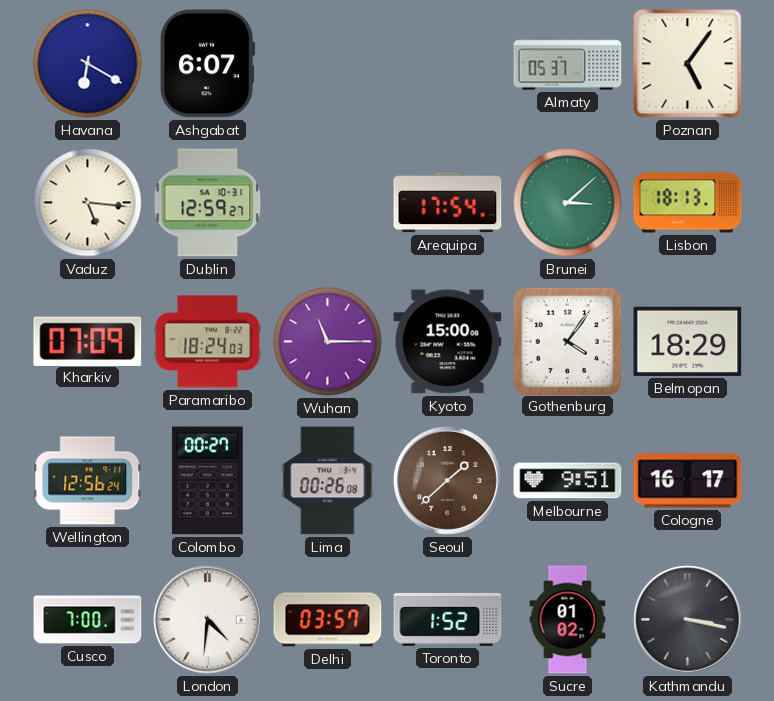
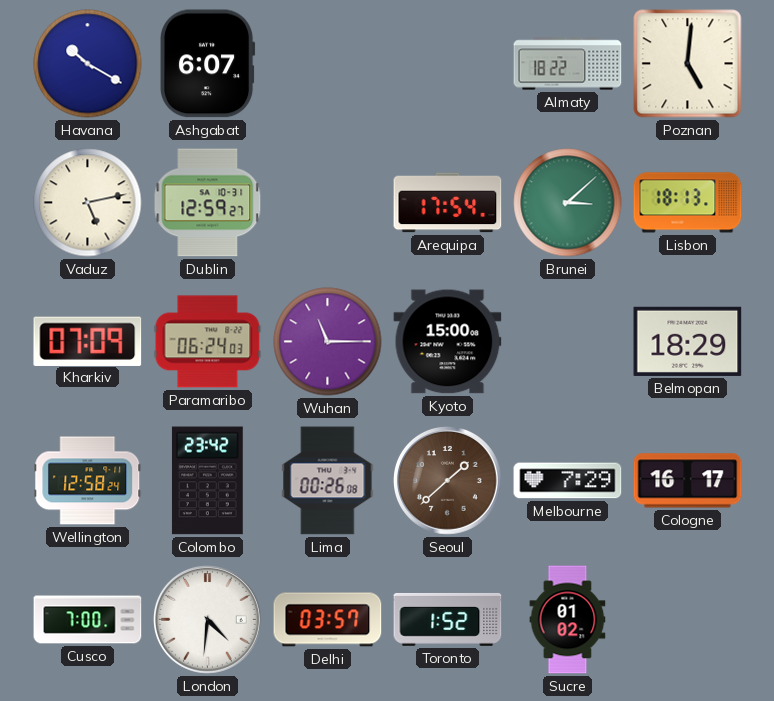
Havana: 6:20 -> 10:20
Almaty: 05:37 -> 18:22
Poznan: 5:06 -> 5:01
Vaduz: 5:16 -> 5:13
Paramaribo: 18:24 -> 06:24
Gothenburg: 4:06 -> none
Wellington: 12:56 -> 12:58
Colombo: 00:27 -> 23:42
Melbourne: 9:51 -> 7:29
Kathmandu: 3:17 -> none
